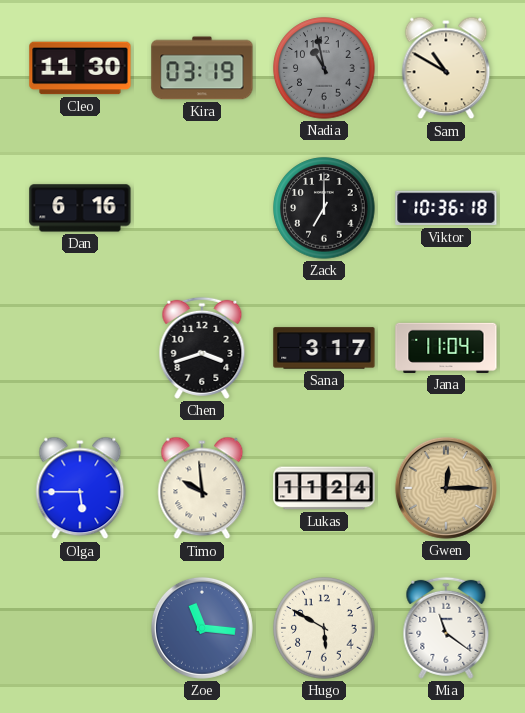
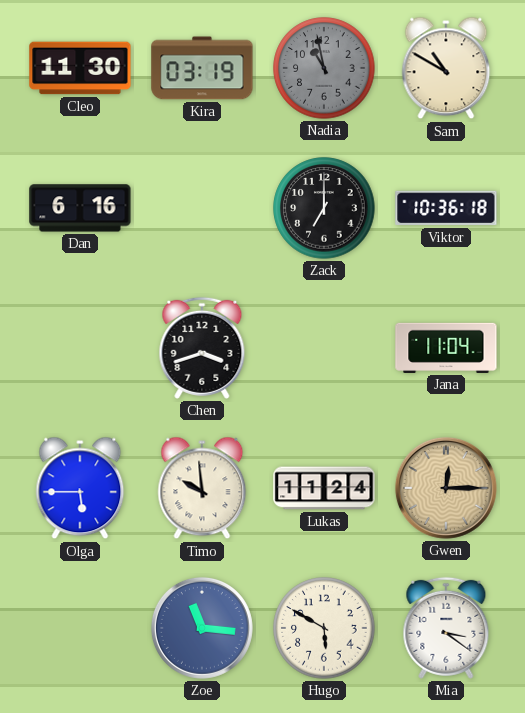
Sana: 3:17 -> none
Mia: 11:21 -> 3:21
